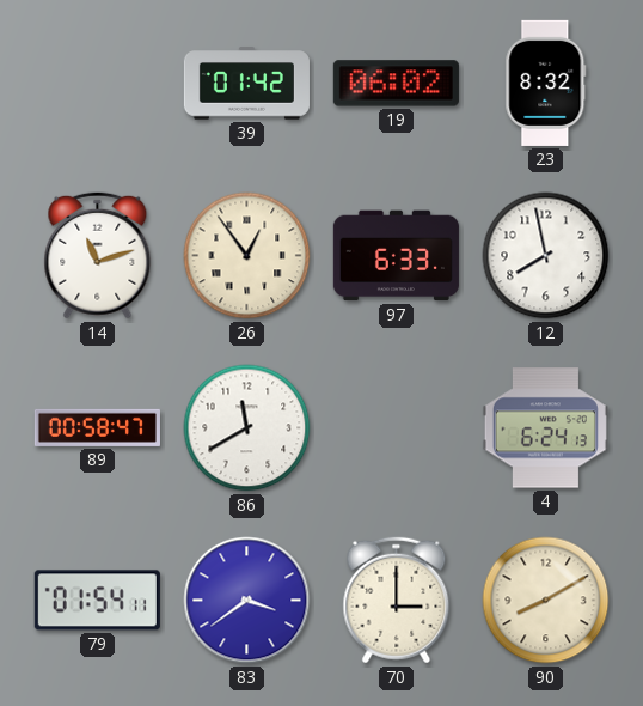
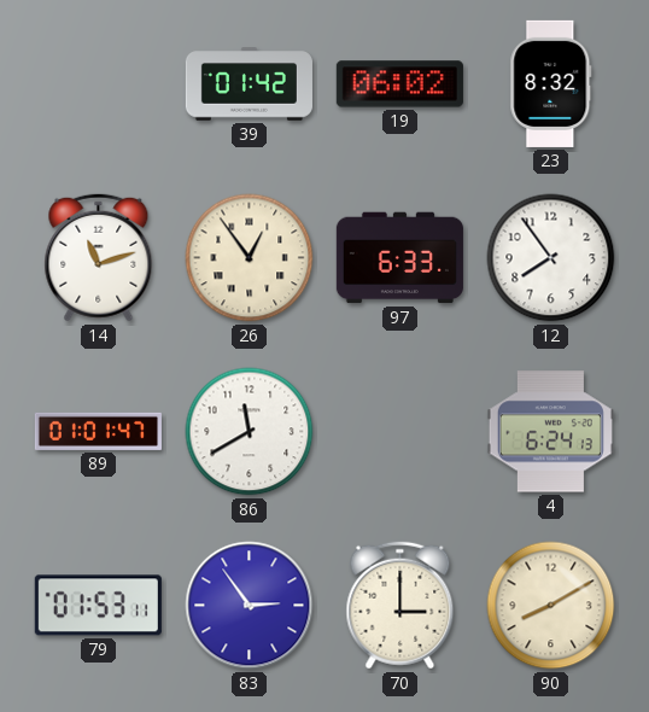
12: 7:58 -> 7:54
89: 00:58 -> 01:01
79: 01:54 -> 01:53
83: 3:39 -> 2:54
